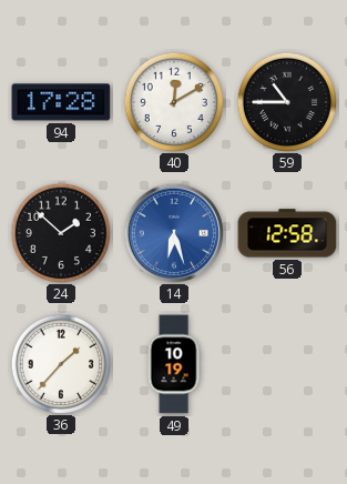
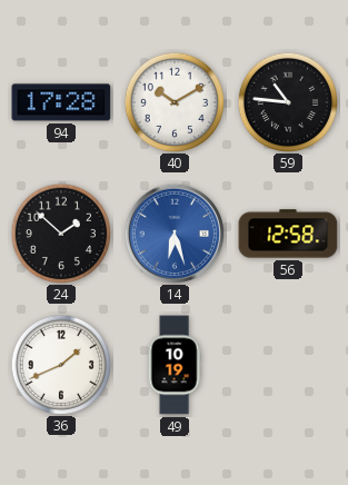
40: 12:10 -> 10:10
59: 10:45 -> 10:46
36: 1:37 -> 1:41
